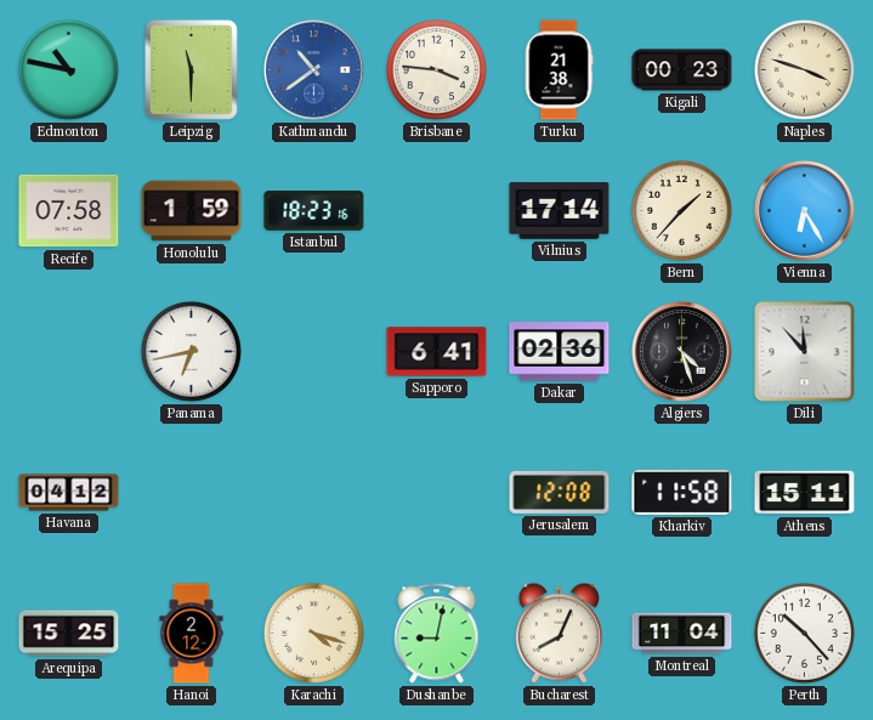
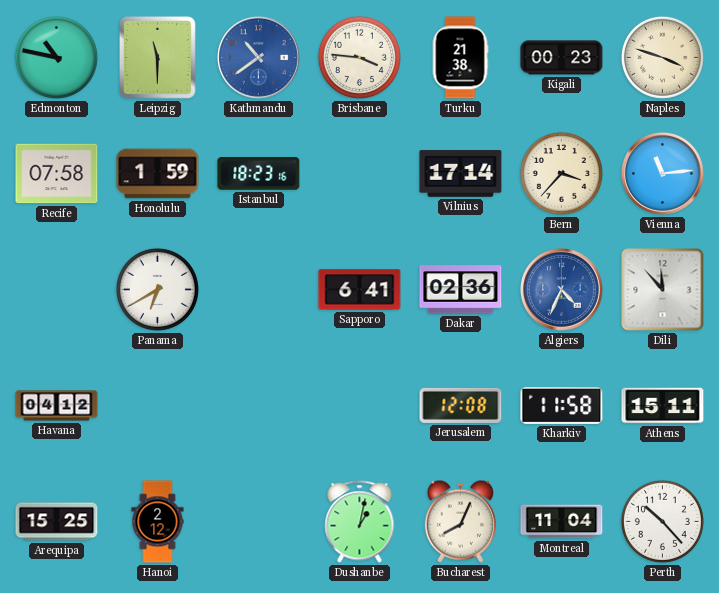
Bern: 1:37 -> 3:37
Vienna: 6:25 -> 11:14
Panama: 6:43 -> 6:40
Algiers: 4:27 -> 4:34
Algiers dial: black -> blue
Karachi: 4:18 -> none
Dushanbe: 9:02 -> 1:02
